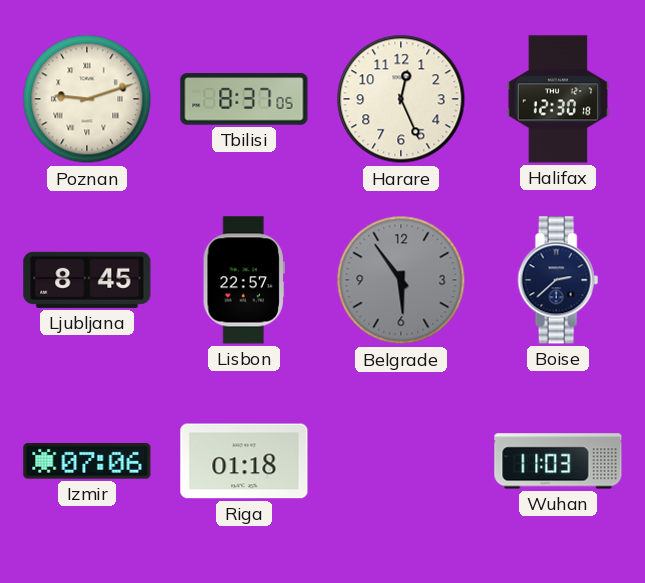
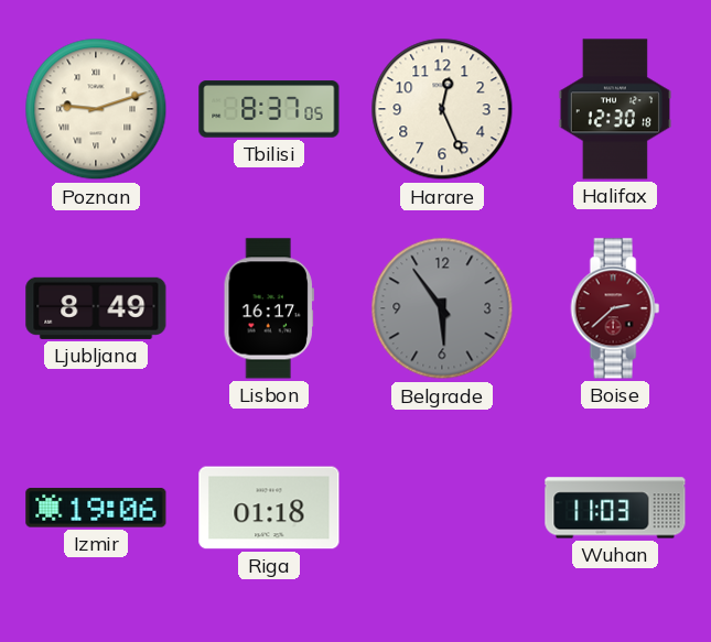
Ljubljana: 8:45 -> 8:49
Lisbon: 22:57 -> 16:17
Boise dial: navy -> burgundy
Izmir: 07:06 -> 19:06
